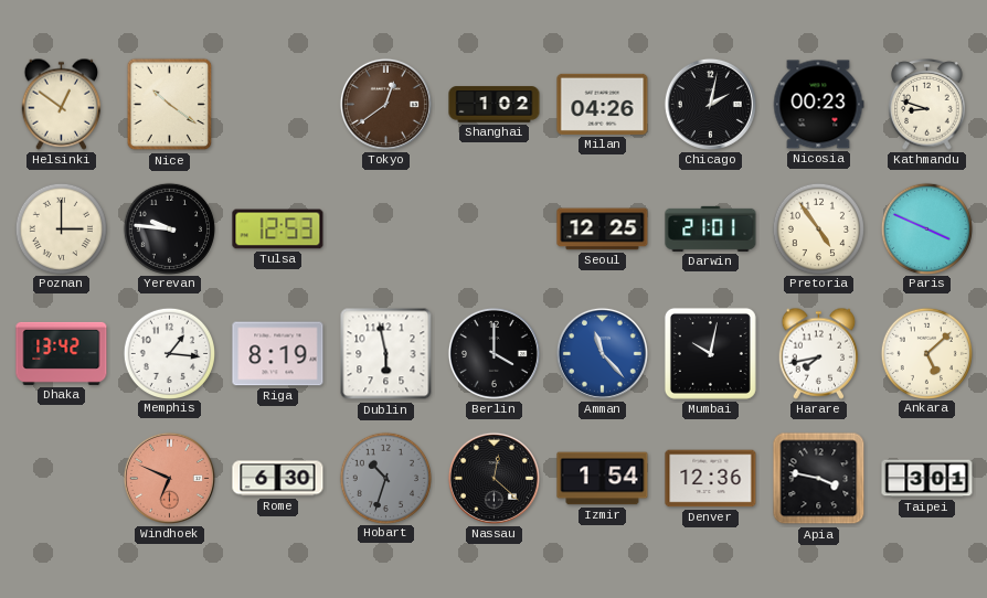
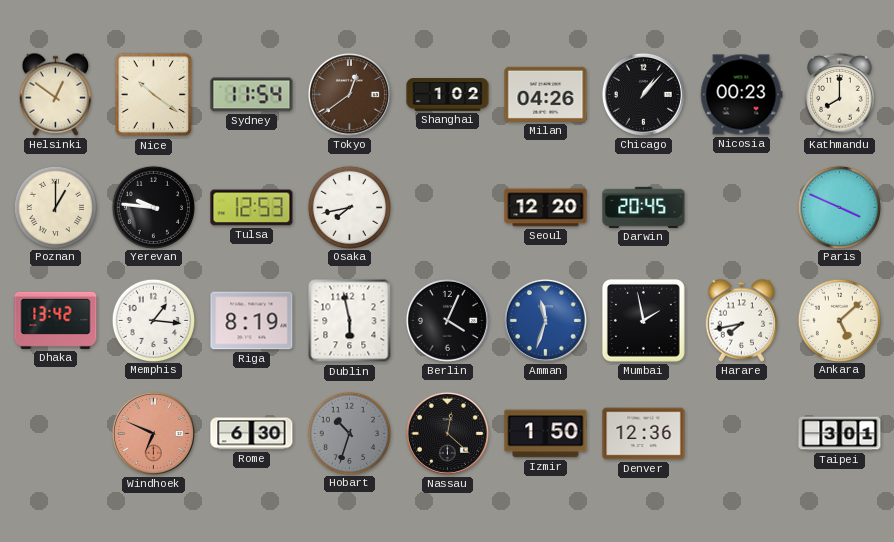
Sydney: none -> 11:54
Chicago: 2:02 -> 1:07
Kathmandu: 8:48 -> 8:00
Poznan: 3:00 -> 1:00
Osaka: none -> 7:43
Seoul: 12:25 -> 12:20
Darwin: 21:01 -> 20:45
Pretoria: 4:54 -> none
Berlin: 4:00 -> 4:04
Amman: 11:23 -> 11:33
Mumbai: 10:02 -> 1:58
Izmir: 1:54 -> 1:50
Apia: 3:47 -> none
